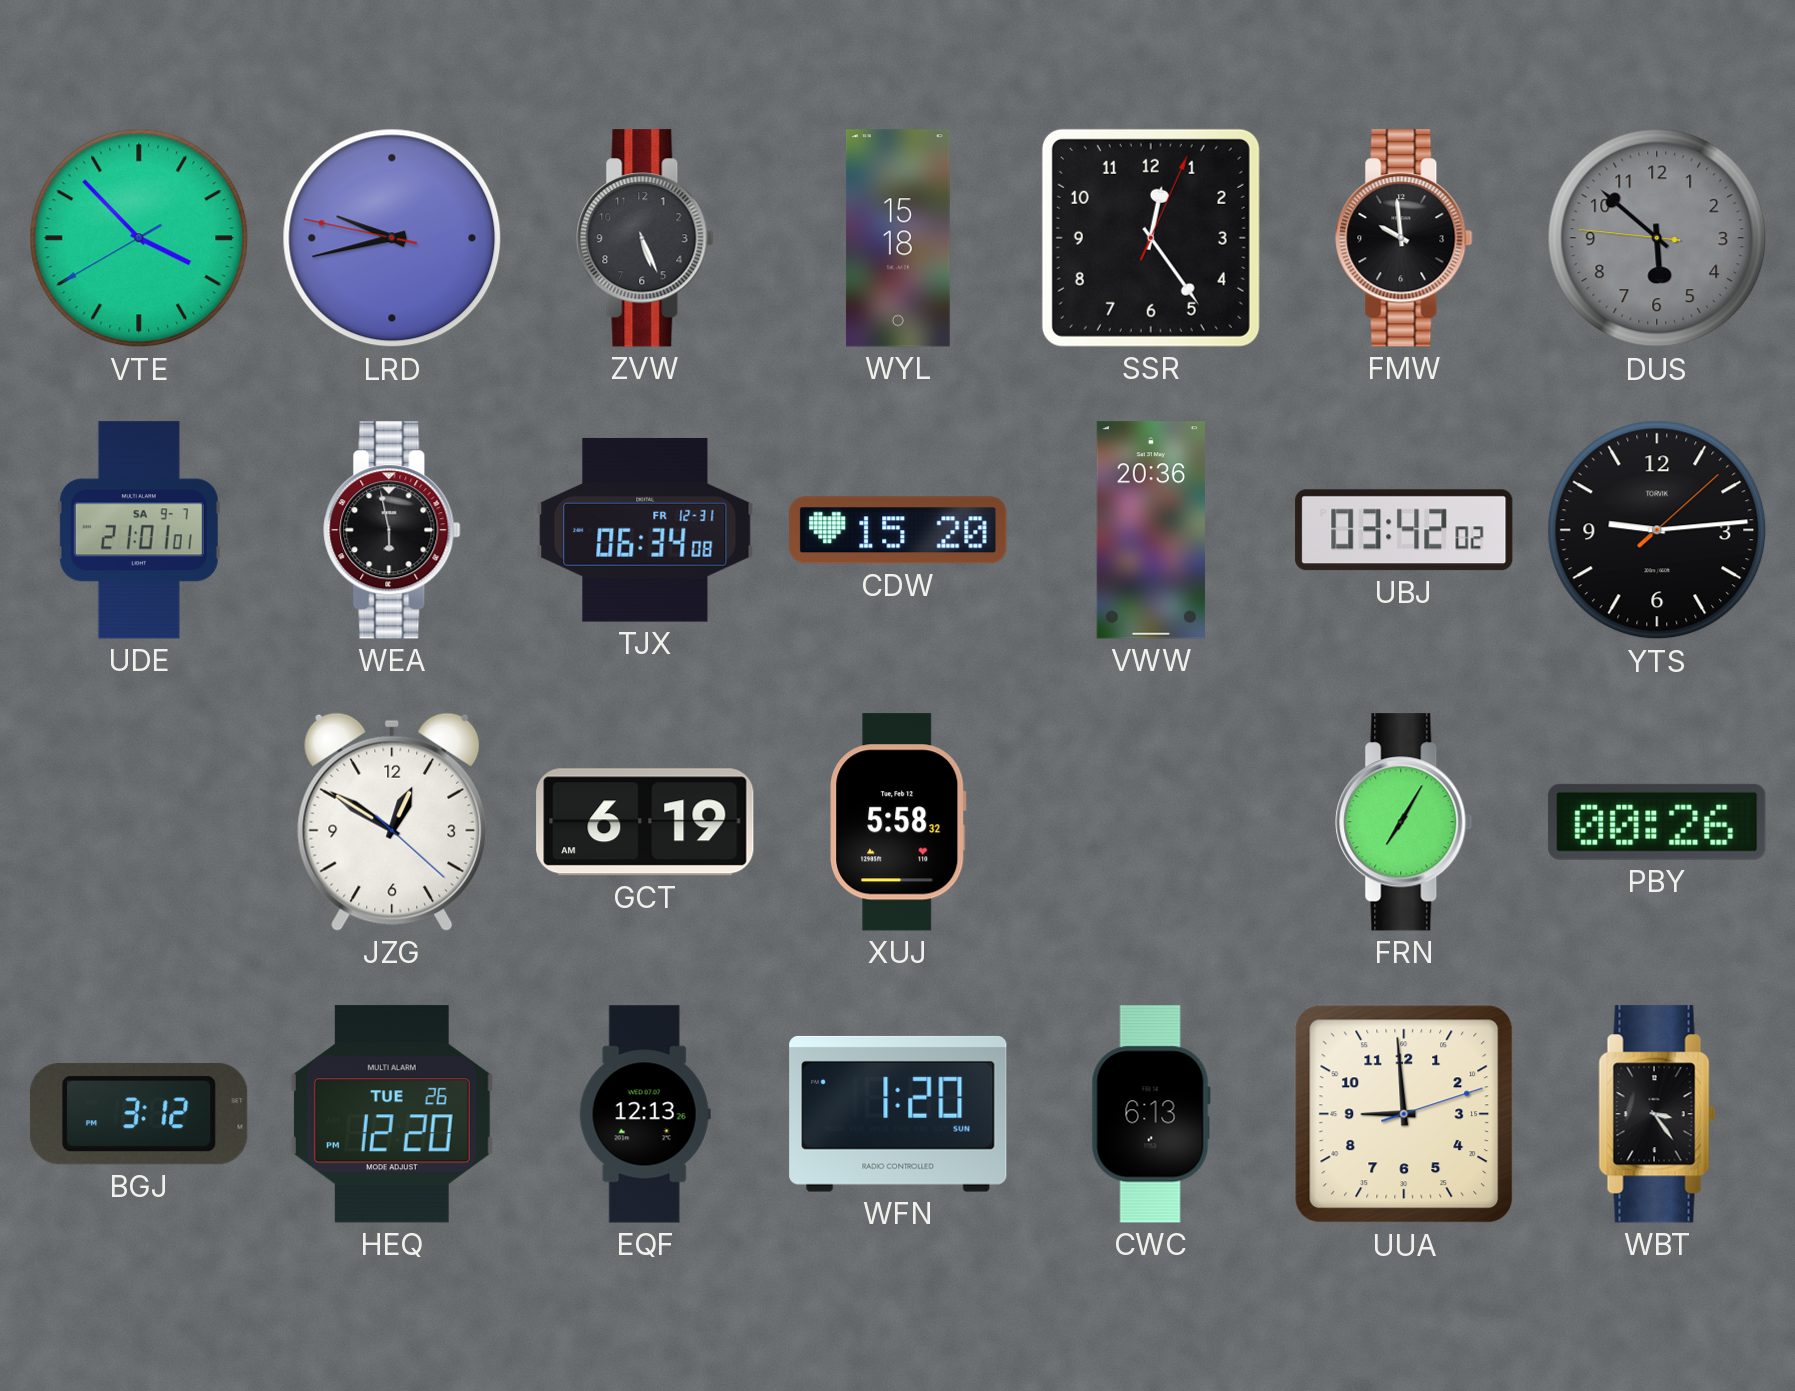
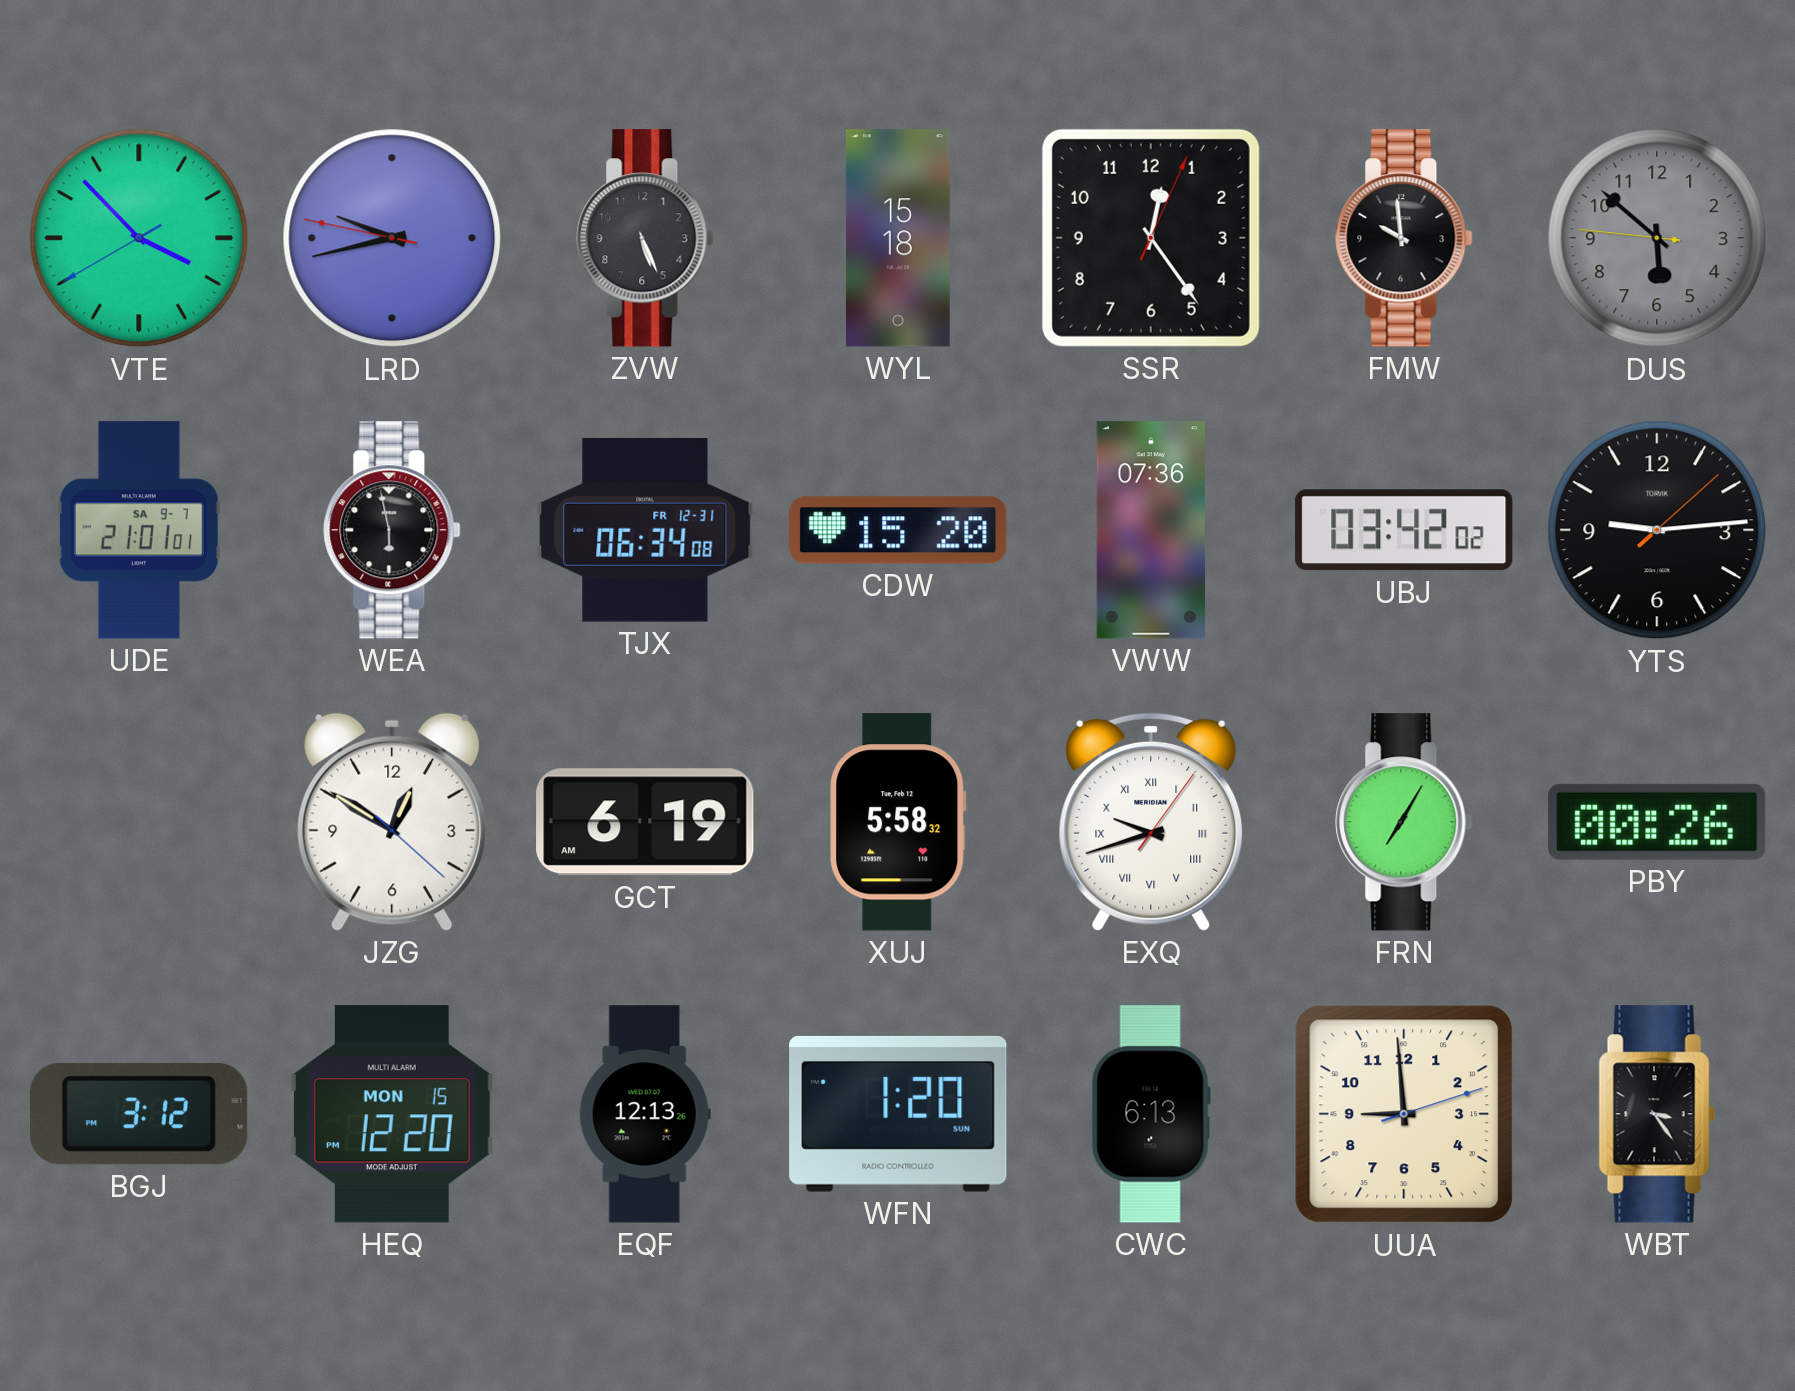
VWW: 20:36 -> 07:36
EXQ: none -> 9:42
HEQ date: TUE 26 -> MON 15
